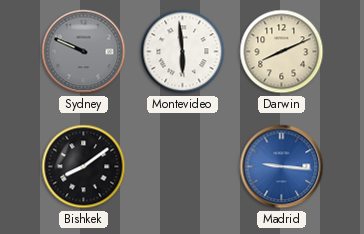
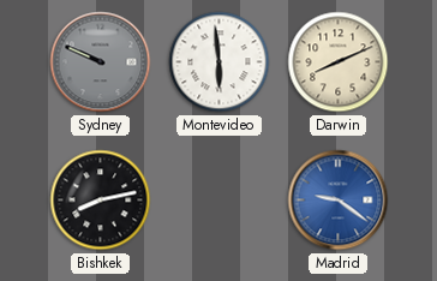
Bishkek: 8:09 -> 8:13
Madrid: 9:16 -> 9:21
